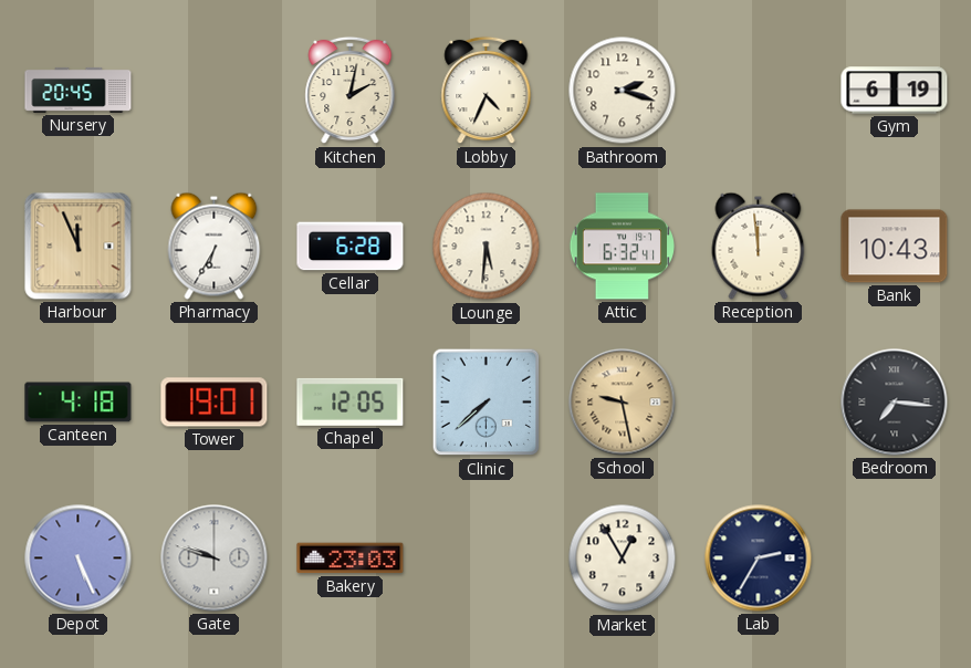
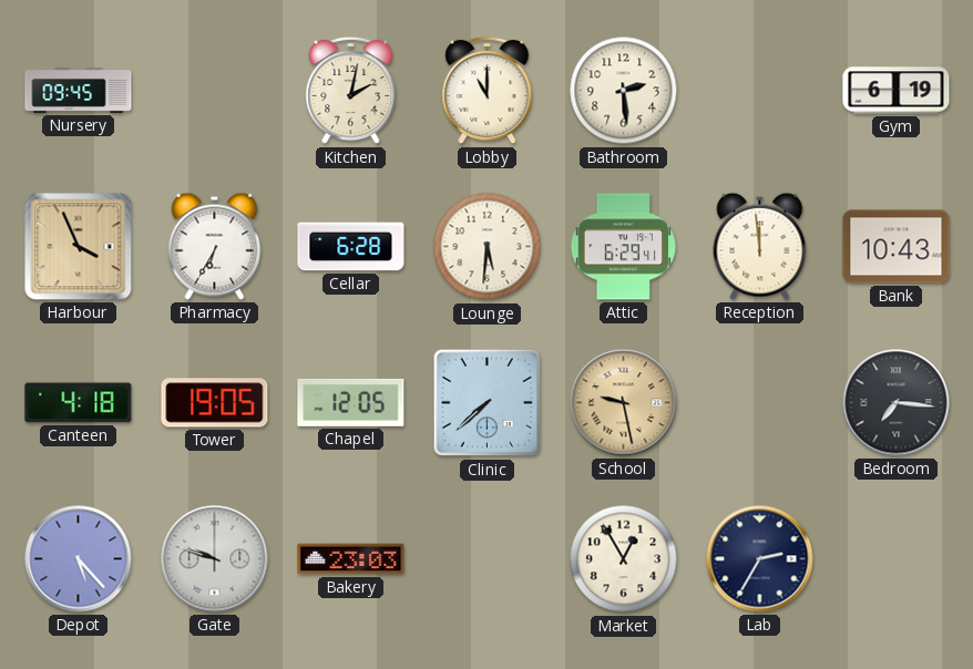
Nursery: 20:45 -> 09:45
Lobby: 4:34 -> 11:00
Bathroom: 2:18 -> 2:29
Harbour: 11:56 -> 3:56
Attic: 6:32 -> 6:29
Tower: 19:01 -> 19:05
Depot: 5:26 -> 5:23
